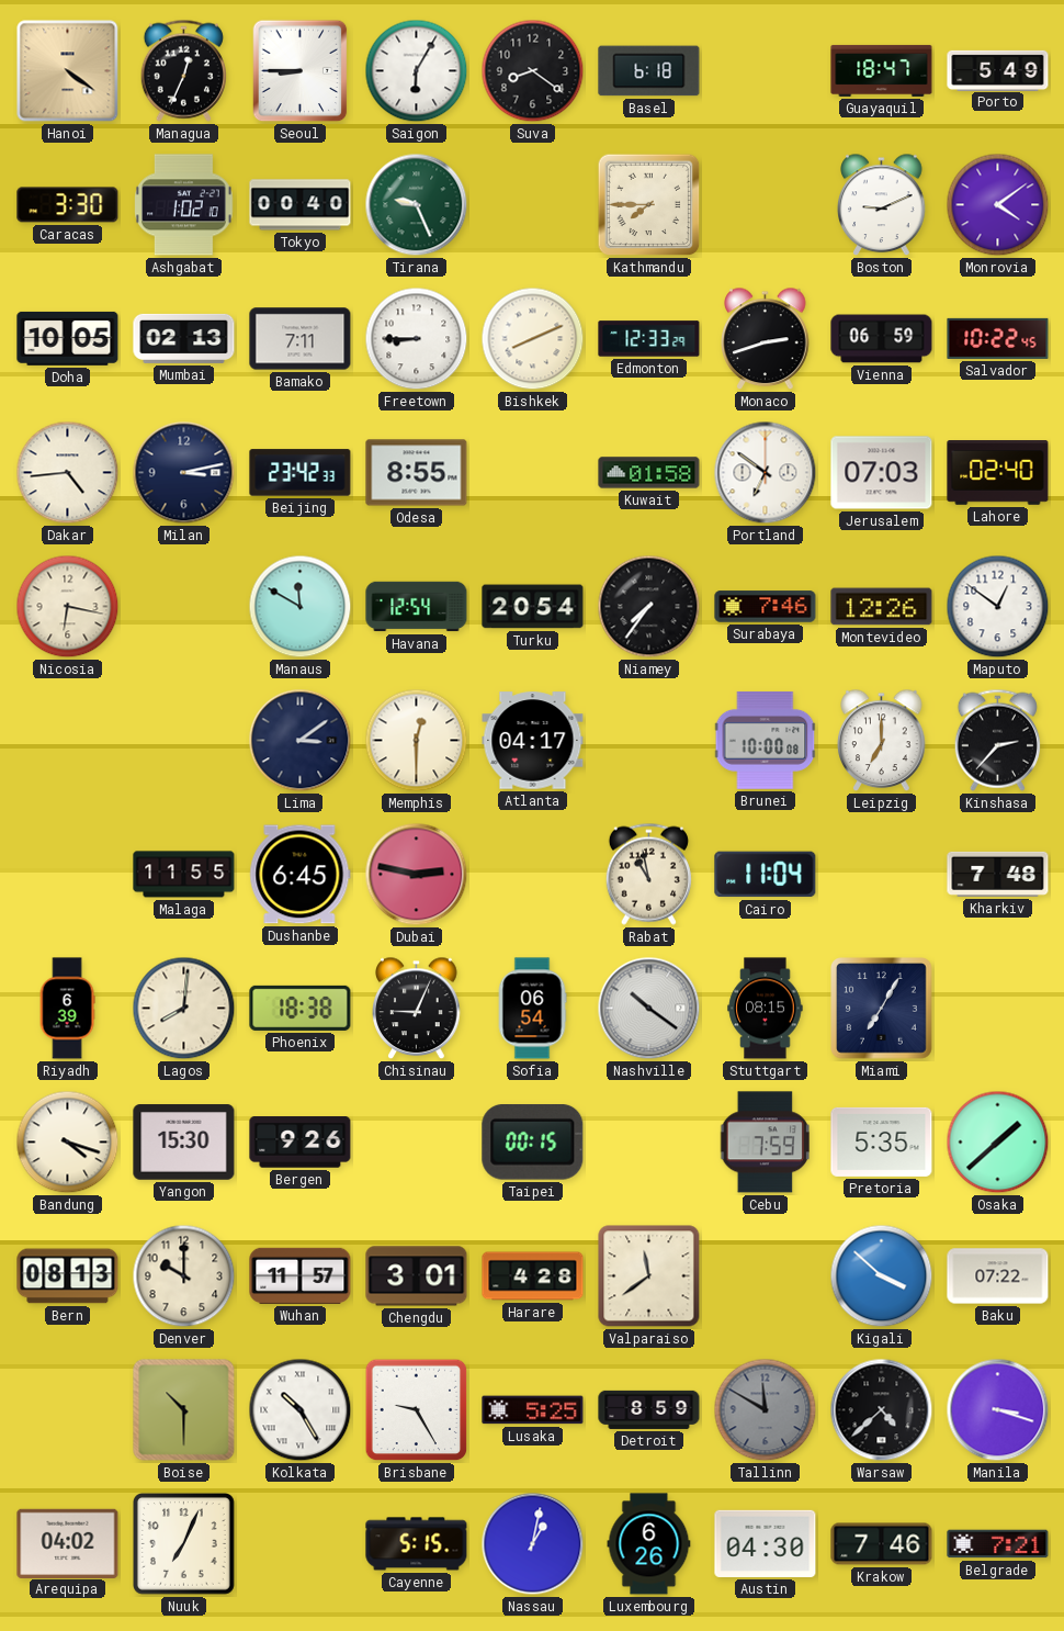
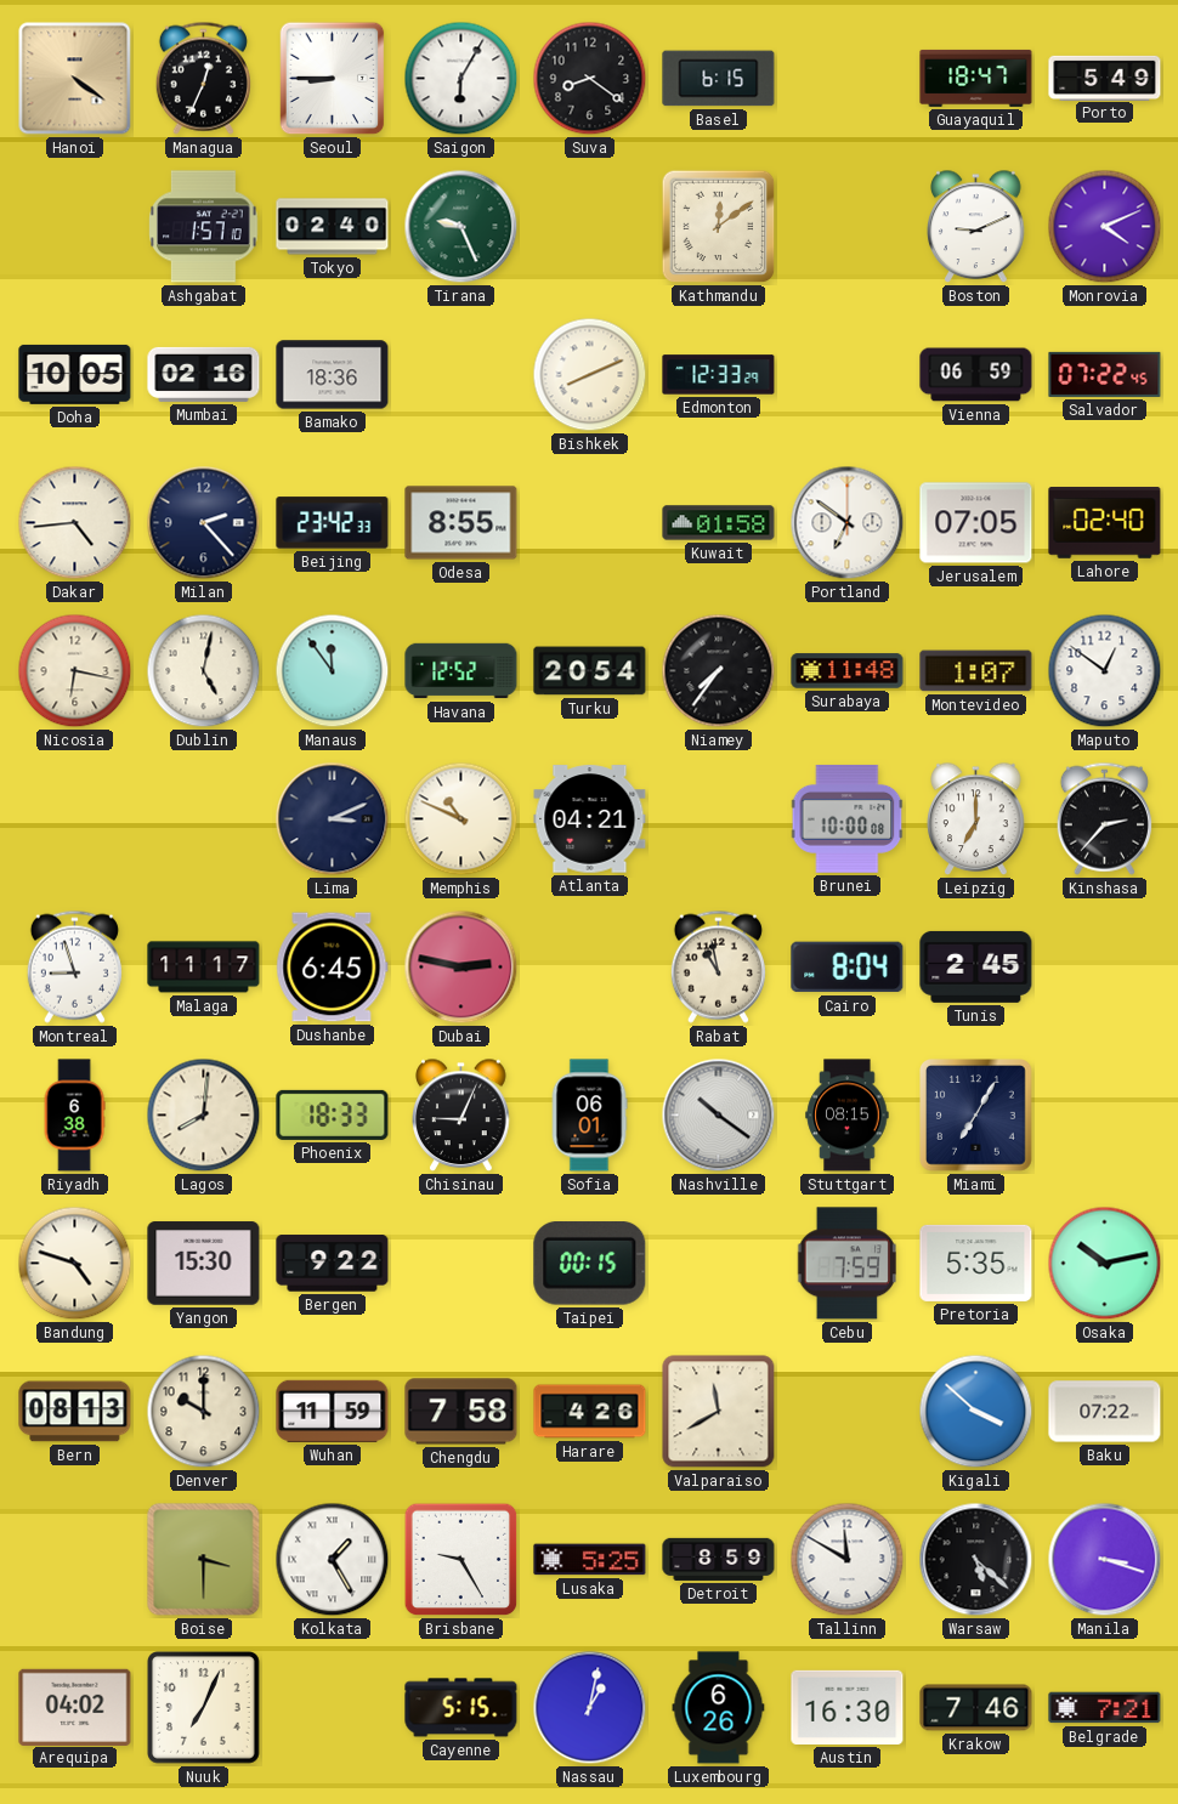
Basel: 6:18 -> 6:15
Caracas: 3:30 -> none
Ashgabat: 1:02 -> 1:57
Tokyo: 00:40 -> 02:40
Kathmandu: 7:45 -> 12:09
Monrovia: 4:09 -> 4:11
Mumbai: 02:13 -> 02:16
Bamako: 7:11 -> 18:36
Freetown: 8:45 -> none
Monaco: 2:42 -> none
Salvador: 10:22 -> 07:22
Milan: 3:13 -> 2:23
Jerusalem: 07:03 -> 07:05
Dublin: none -> 5:02
Manaus: 11:50 -> 11:54
Havana: 12:54 -> 12:52
Surabaya: 7:46 -> 11:48
Montevideo: 12:26 -> 1:07
Lima: 3:09 -> 3:11
Memphis: 12:30 -> 10:49
Atlanta: 04:17 -> 04:21
Montreal: none -> 8:57
Malaga: 11:55 -> 11:17
Cairo: 11:04 -> 8:04
Tunis: none -> 2:45
Kharkiv: 7:48 -> none
Riyadh: 6:39 -> 6:38
Phoenix: 18:38 -> 18:33
Sofia: 06:54 -> 06:01
Bandung: 4:18 -> 4:48
Bergen: 9:26 -> 9:22
Osaka: 1:38 -> 10:13
Wuhan: 11:57 -> 11:59
Chengdu: 3:01 -> 7:58
Harare: 4:28 -> 4:26
Valparaiso: 11:39 -> 11:40
Boise: 10:30 -> 3:30
Kolkata: 10:25 -> 1:25
Tallinn dial: grey -> white
Warsaw: 4:38 -> 5:22
Austin: 04:30 -> 16:30
